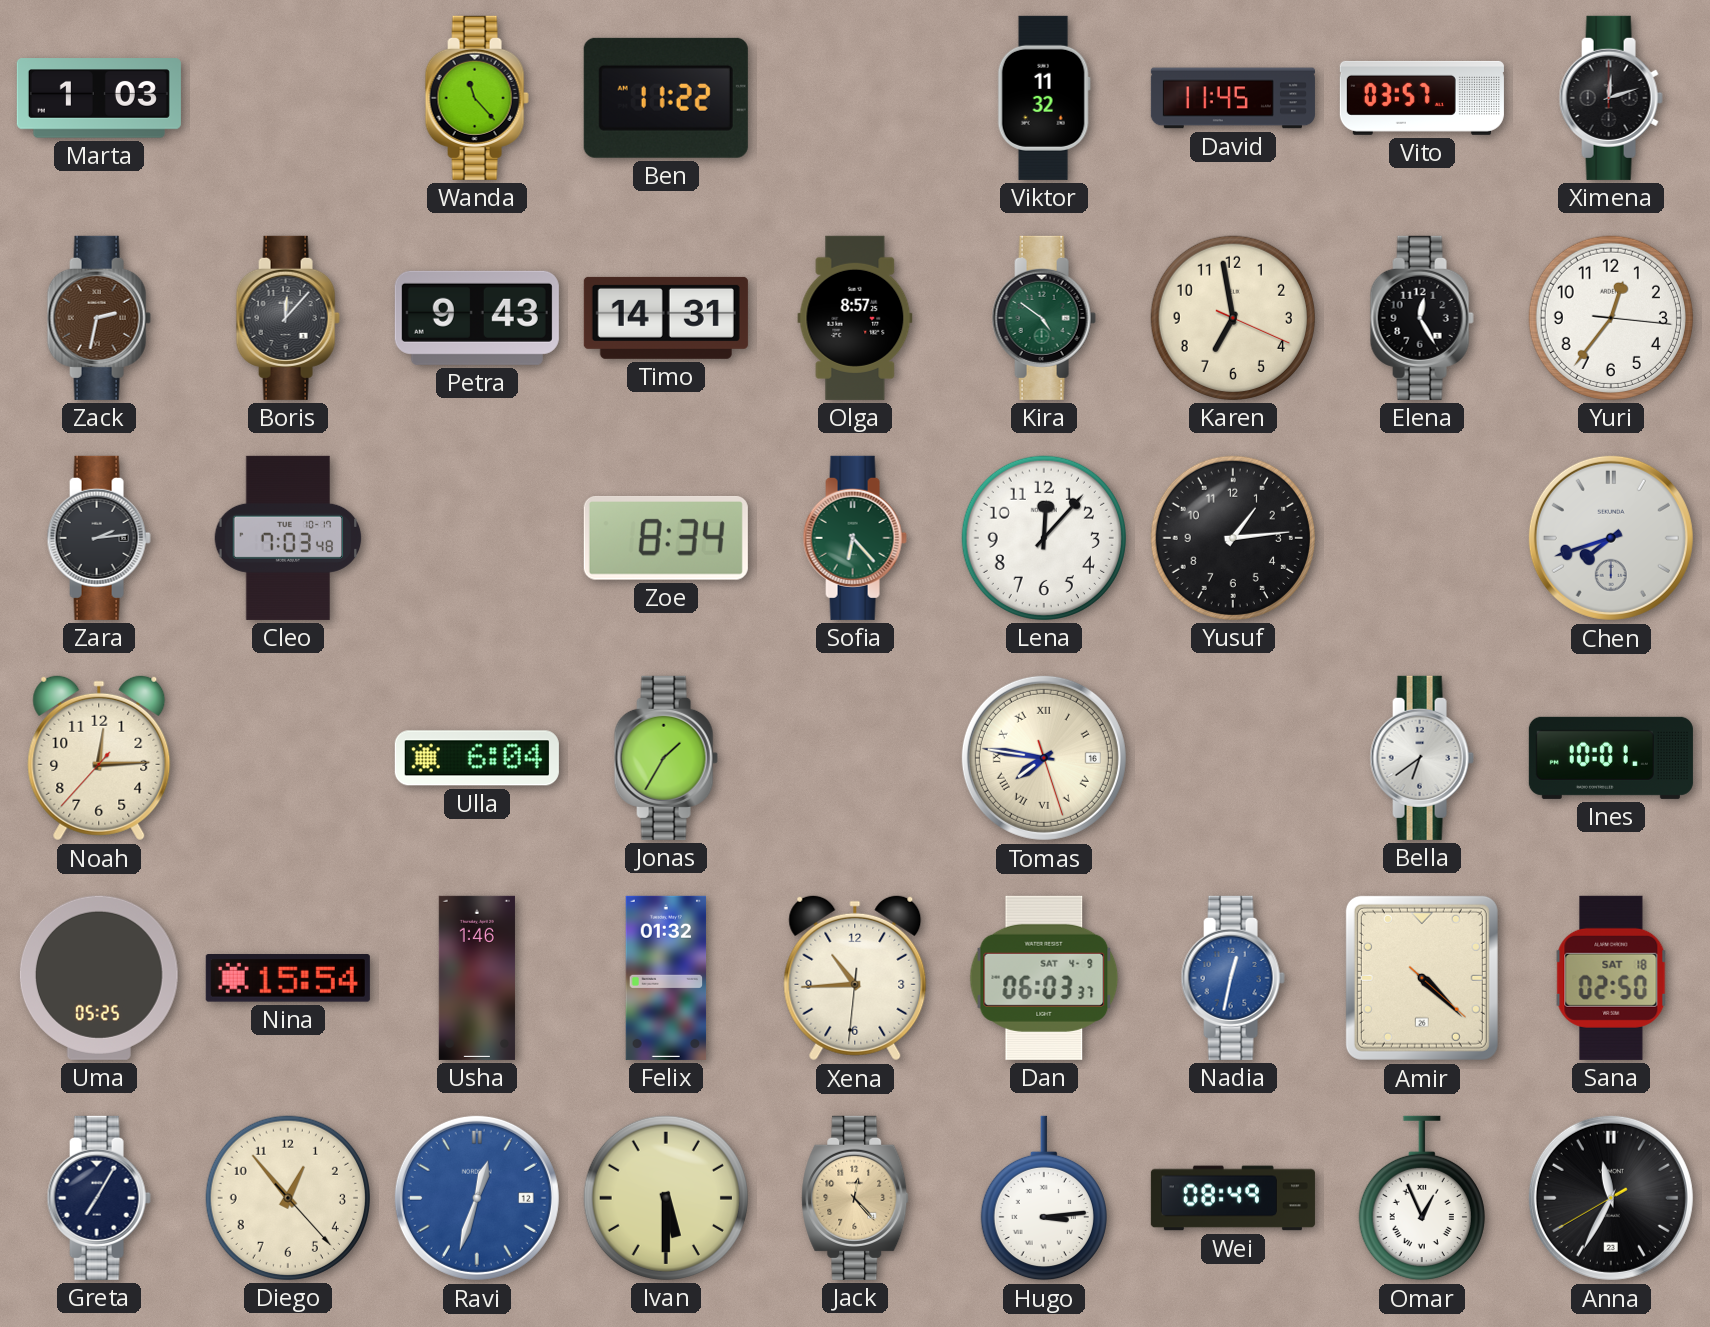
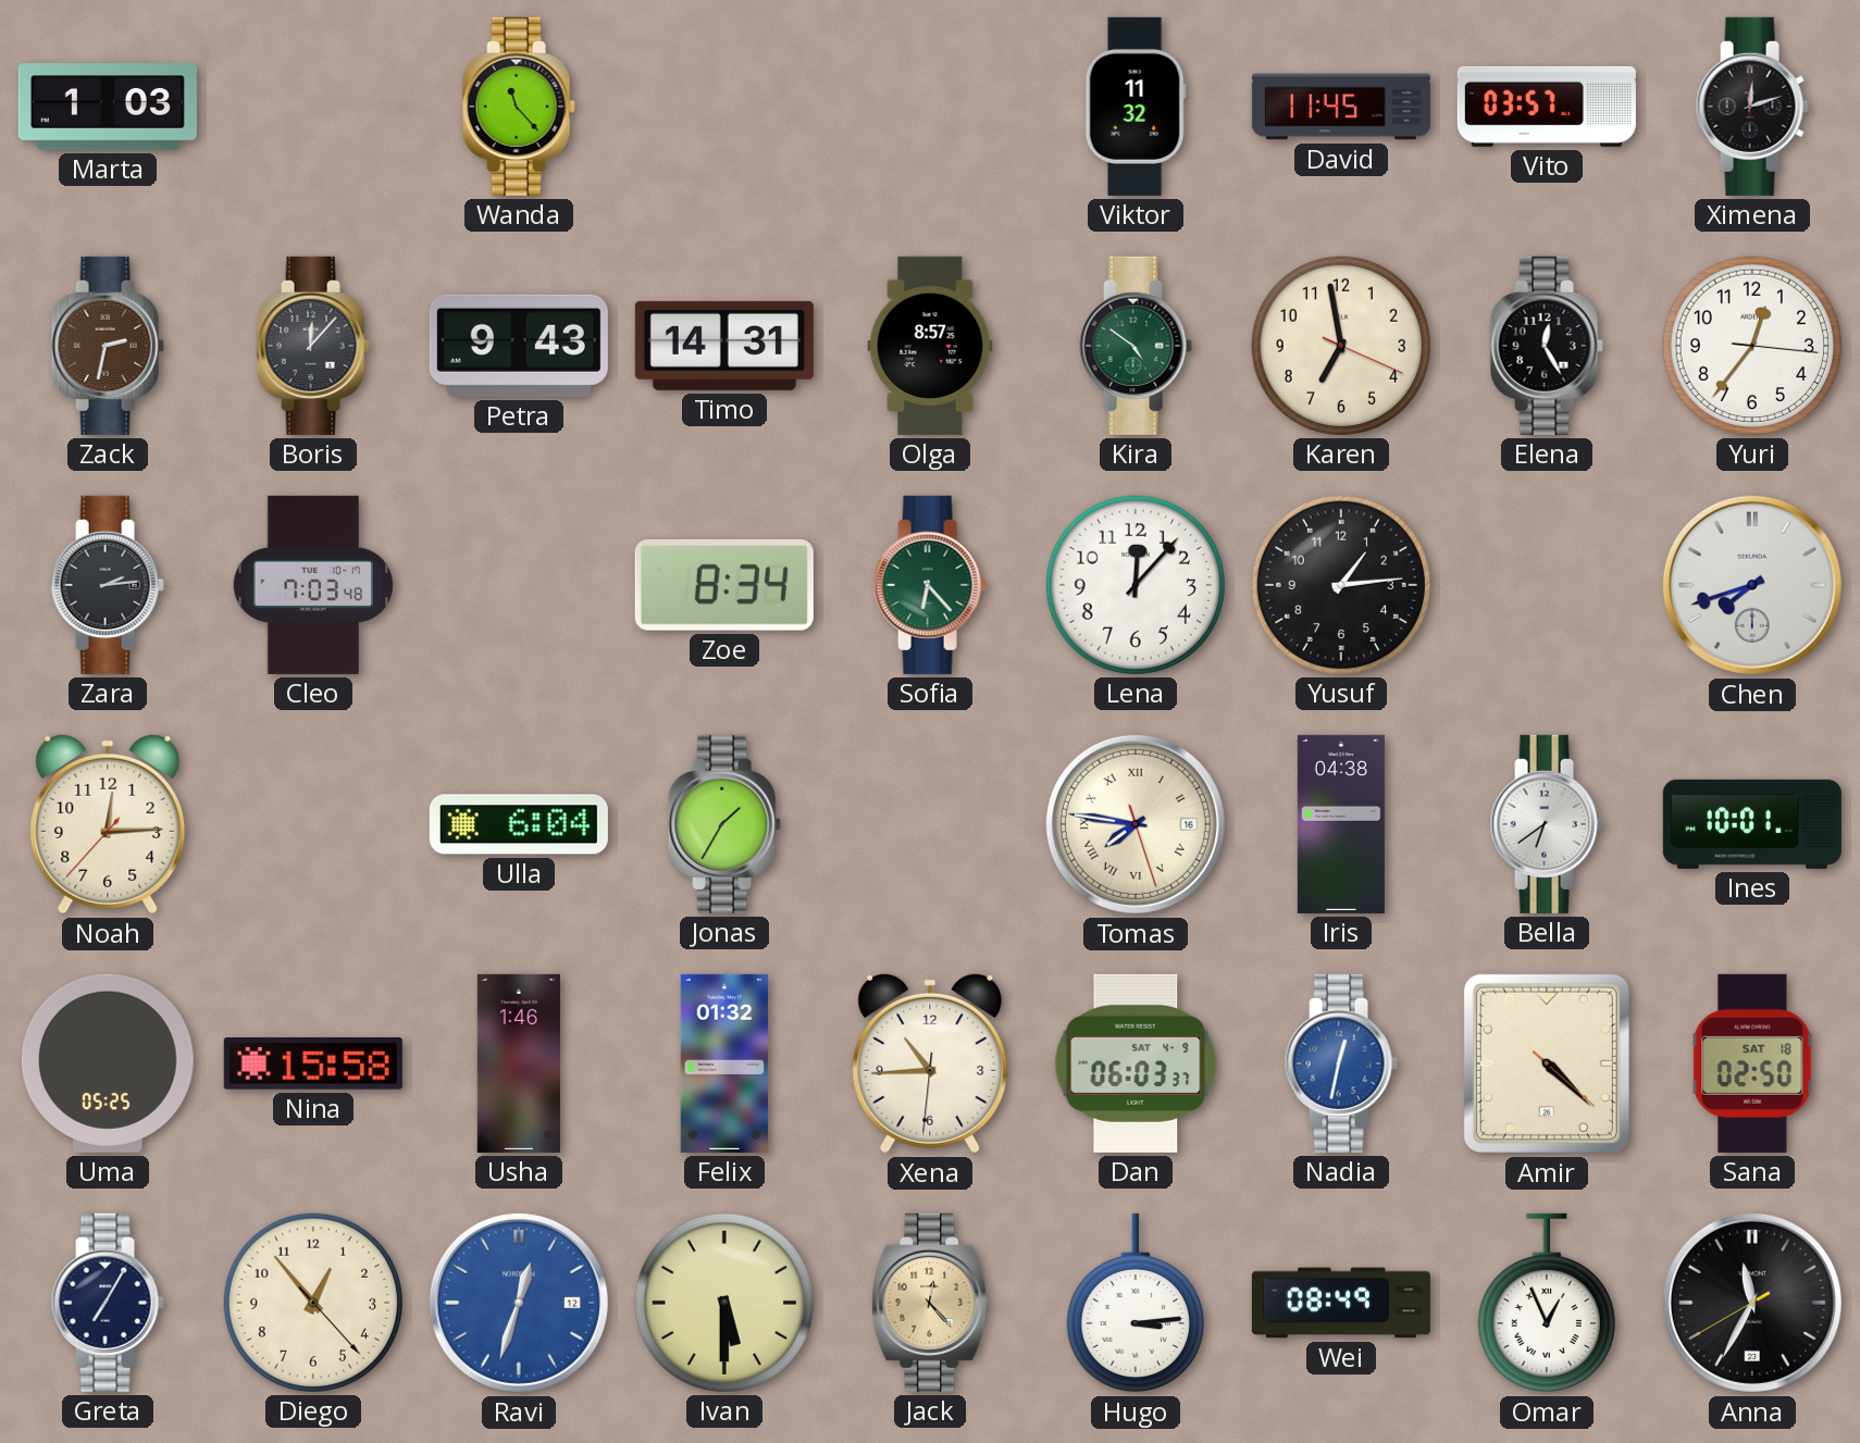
Ben: 11:22 -> none
Iris: none -> 04:38
Nina: 15:54 -> 15:58
